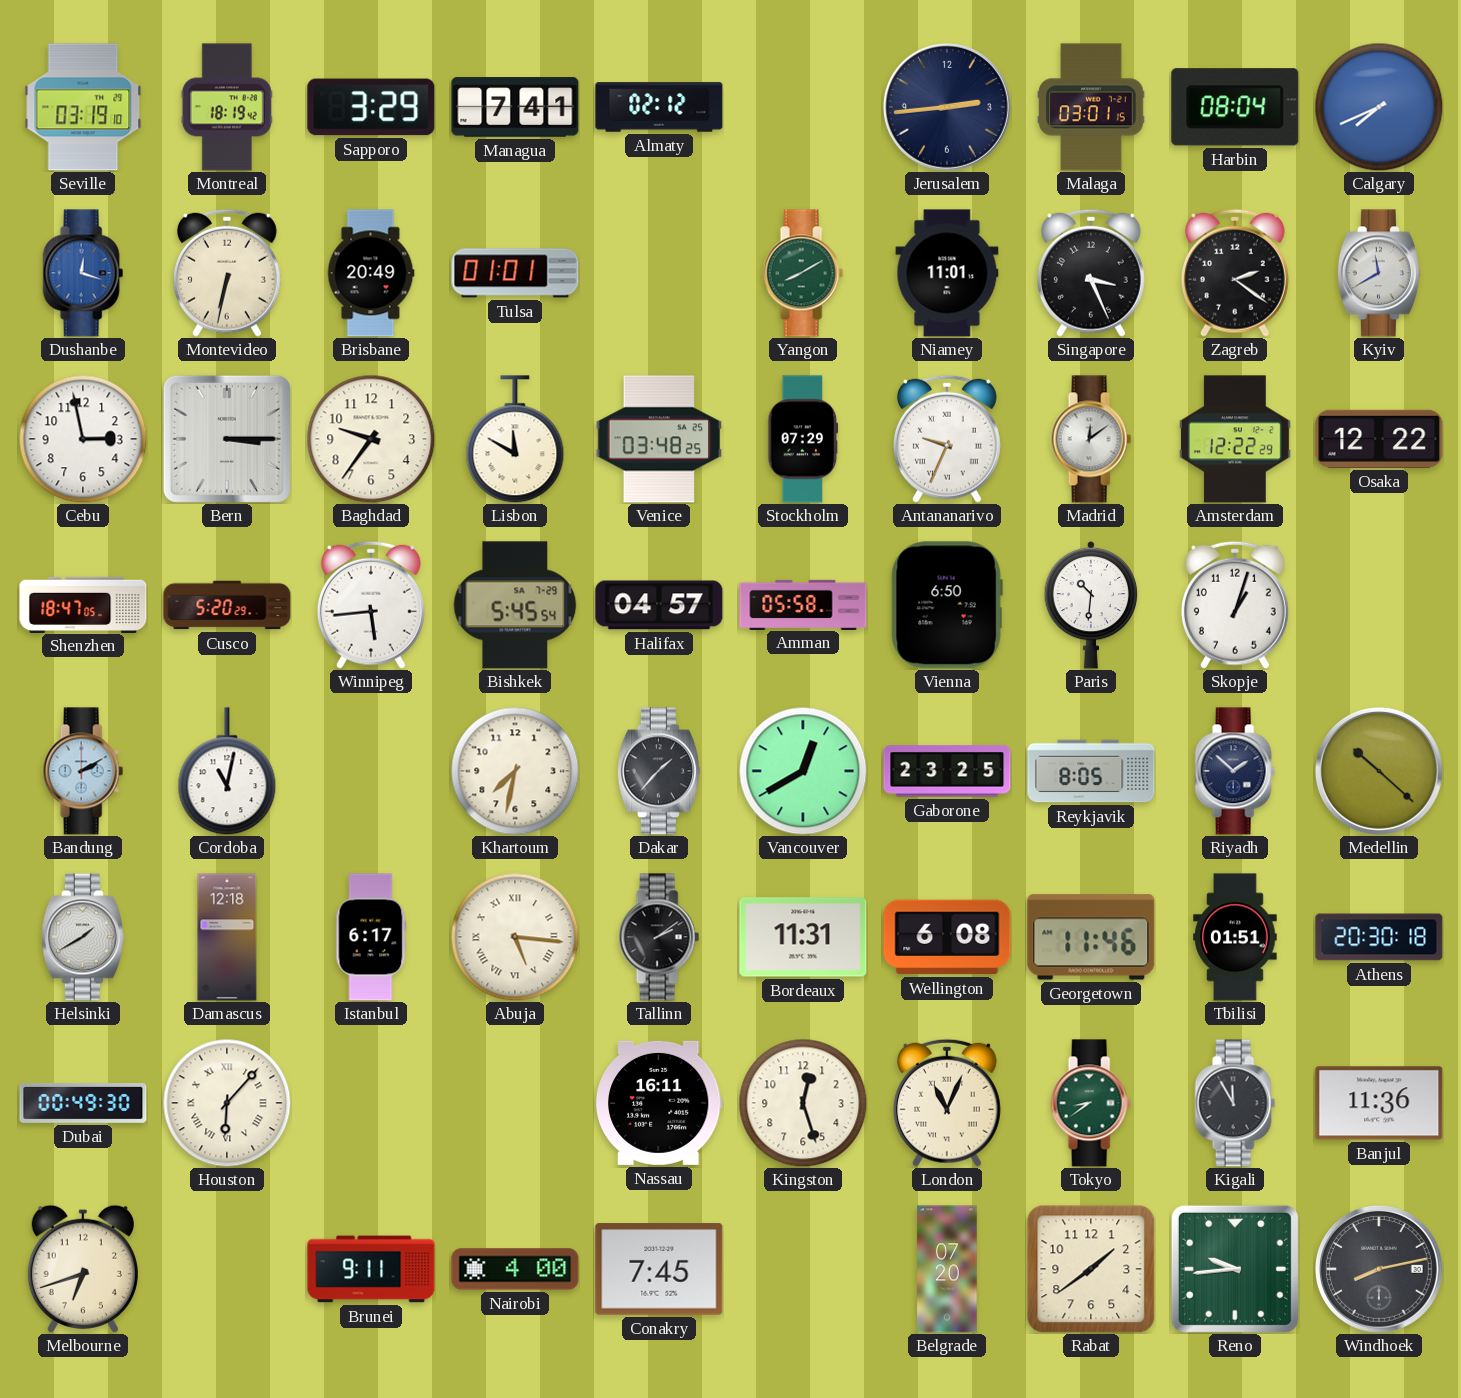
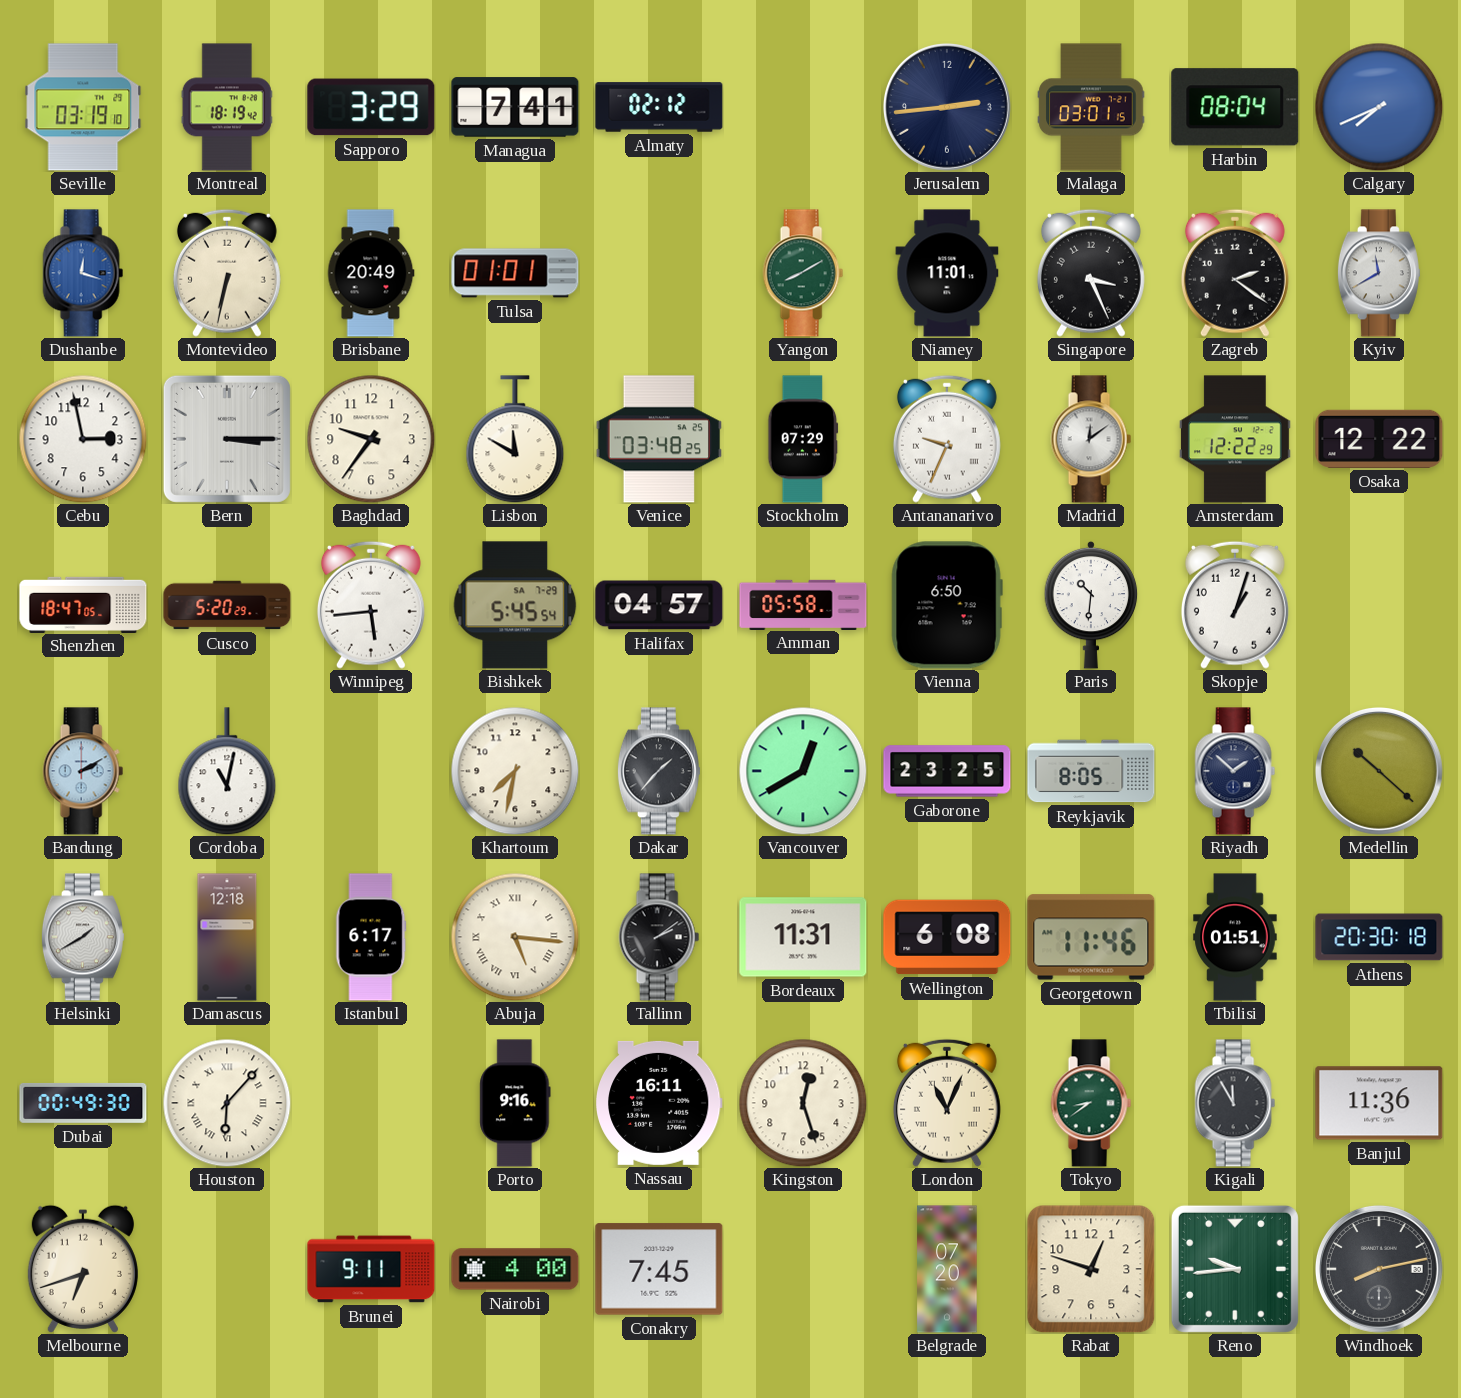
Porto: none -> 9:16
Rabat: 1:39 -> 12:48
